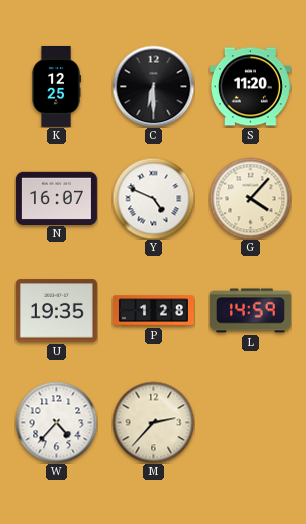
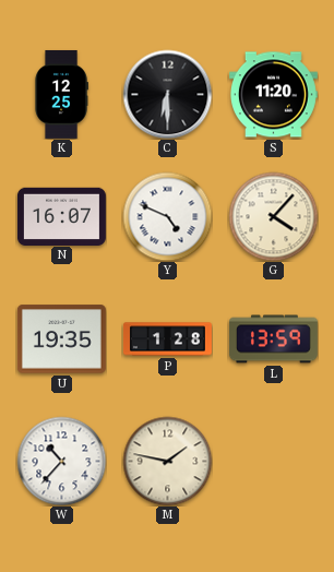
L: 14:59 -> 13:59
W: 4:37 -> 10:37
M: 2:37 -> 1:47
